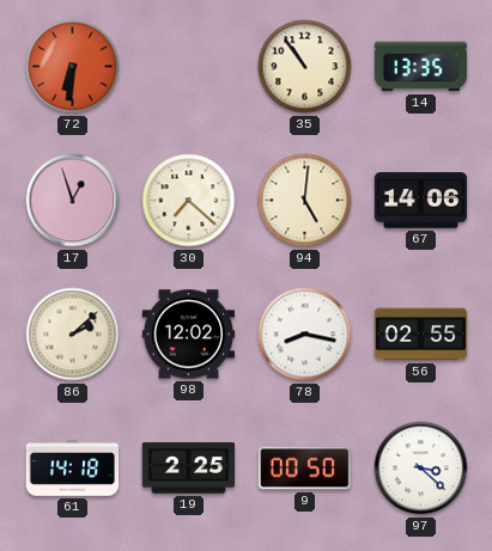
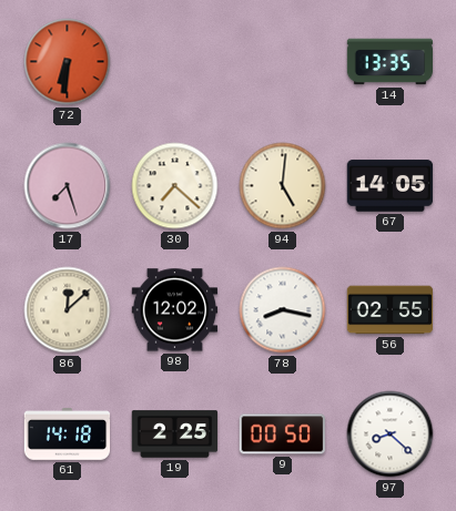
35: 10:54 -> none
17: 12:57 -> 7:27
67: 14:06 -> 14:05
86: 2:08 -> 12:08
97: 3:22 -> 8:22
